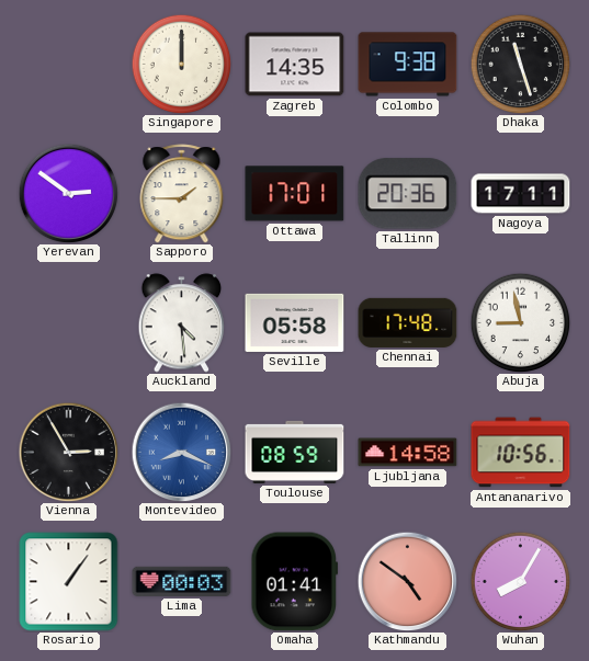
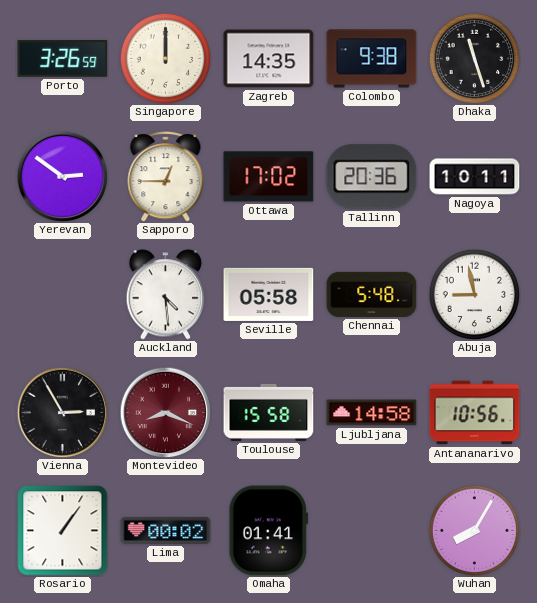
Porto: none -> 3:26
Sapporo: 1:45 -> 12:45
Ottawa: 17:01 -> 17:02
Nagoya: 17:11 -> 10:11
Chennai: 17:48 -> 5:48
Montevideo dial: blue -> burgundy
Toulouse: 08:59 -> 15:58
Lima: 00:03 -> 00:02
Kathmandu: 4:51 -> none
